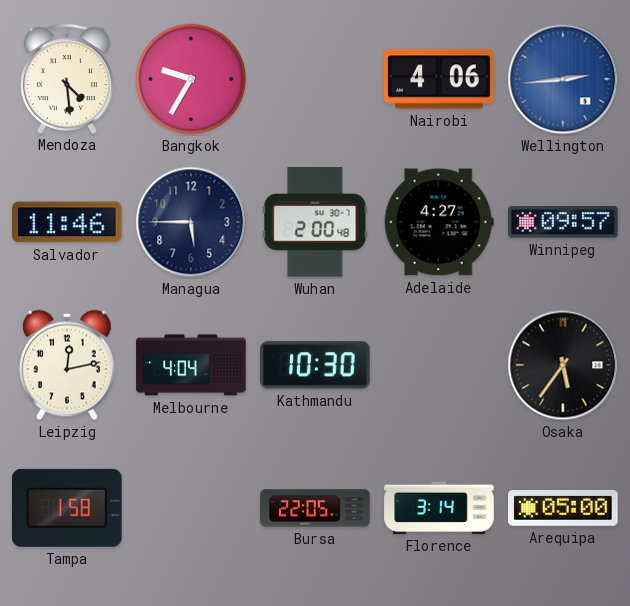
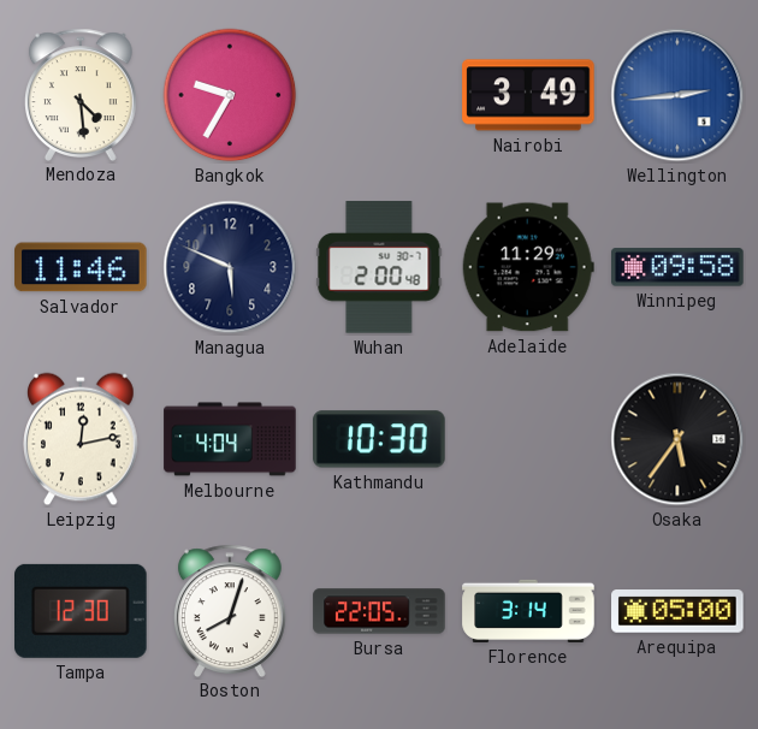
Nairobi: 4:06 -> 3:49
Managua: 5:45 -> 5:49
Adelaide: 4:27 -> 11:29
Winnipeg: 09:57 -> 09:58
Tampa: 1:58 -> 12:30
Boston: none -> 8:03
